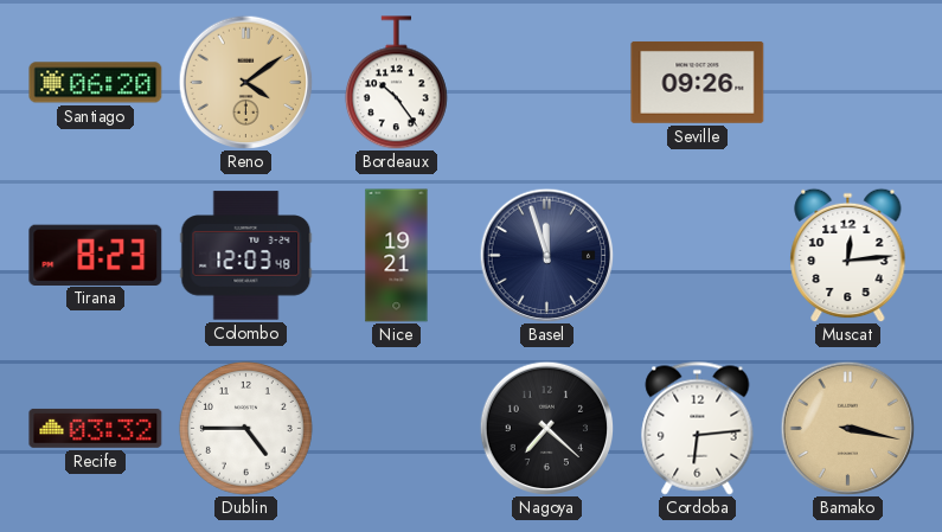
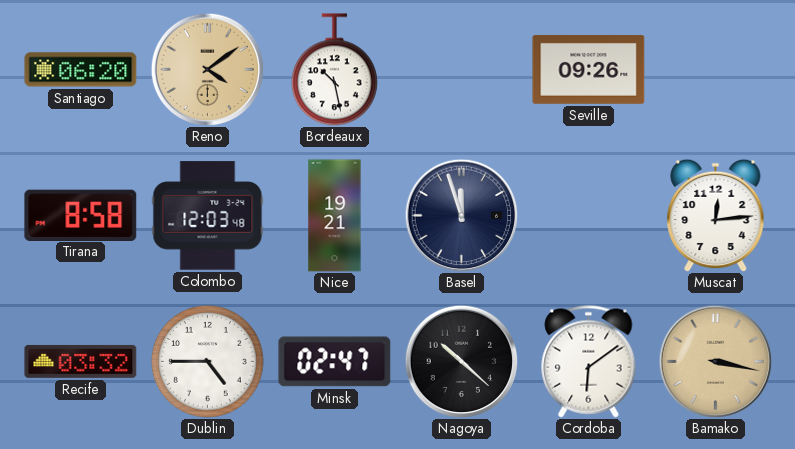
Bordeaux: 10:24 -> 10:28
Tirana: 8:23 -> 8:58
Minsk: none -> 02:47
Nagoya: 7:22 -> 10:22
Cordoba: 6:14 -> 6:09
